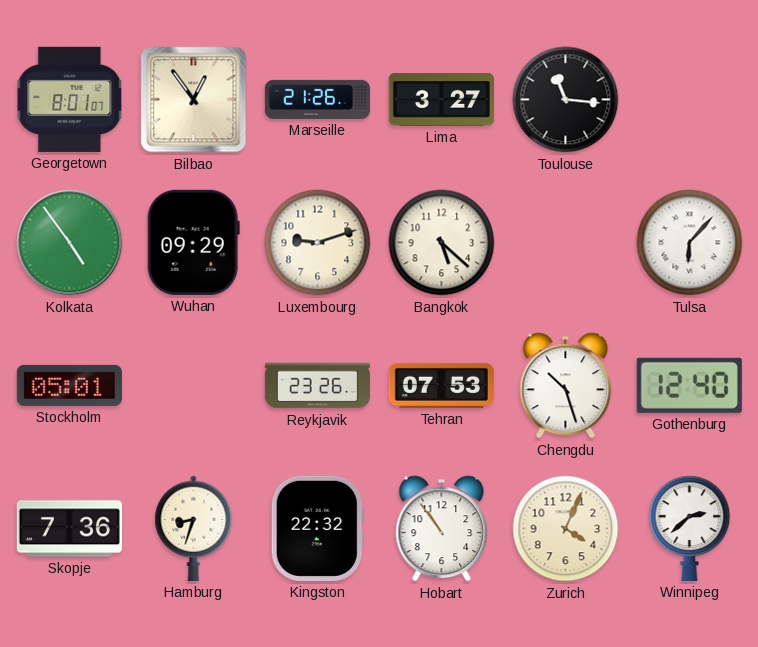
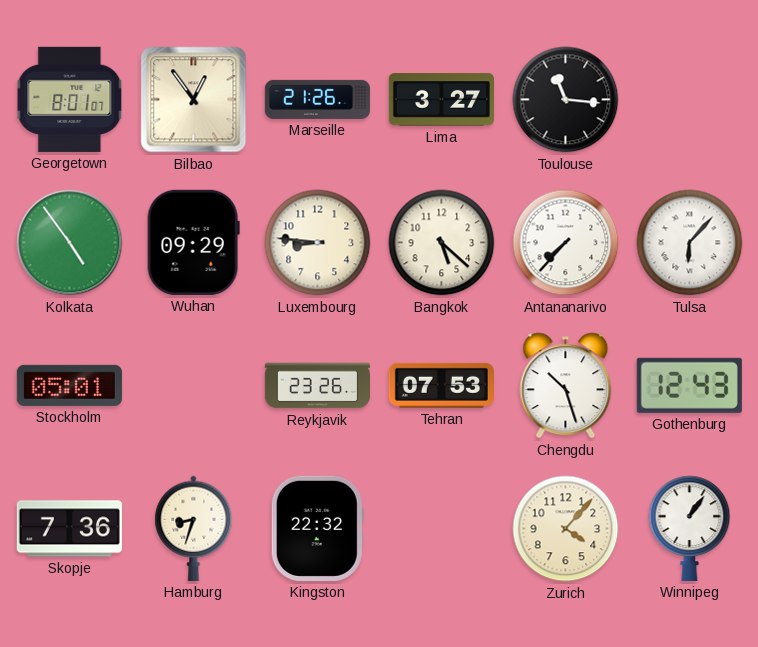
Luxembourg: 9:12 -> 8:46
Antananarivo: none -> 7:37
Gothenburg: 12:40 -> 12:43
Hobart: 10:54 -> none
Zurich: 4:04 -> 4:07
Winnipeg: 2:38 -> 1:06
